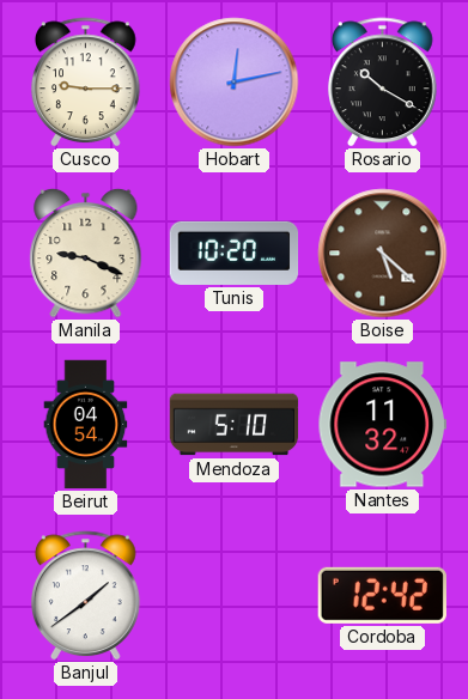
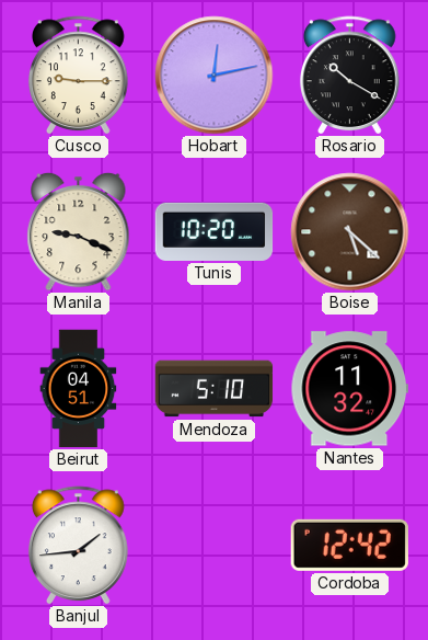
Beirut: 04:54 -> 04:51
Banjul: 1:39 -> 1:44
